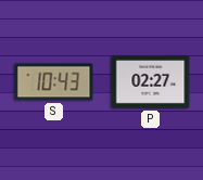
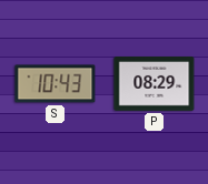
P: 02:27 -> 08:29
